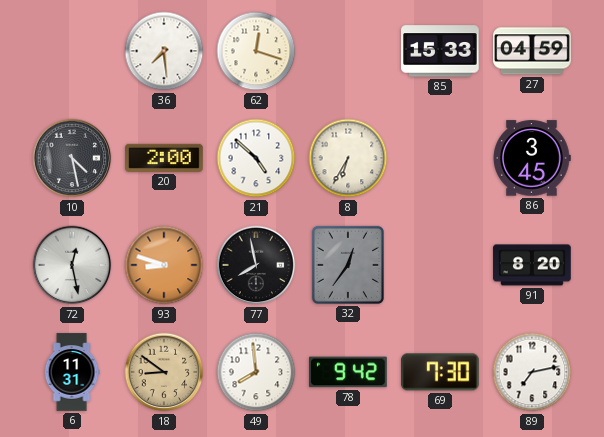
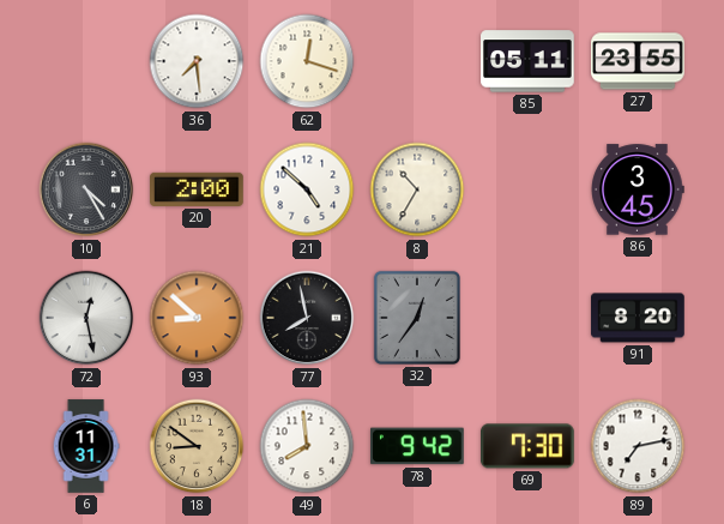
85: 15:33 -> 05:11
27: 04:59 -> 23:55
10: 4:28 -> 4:25
8: 6:35 -> 10:35
93: 8:48 -> 8:52
